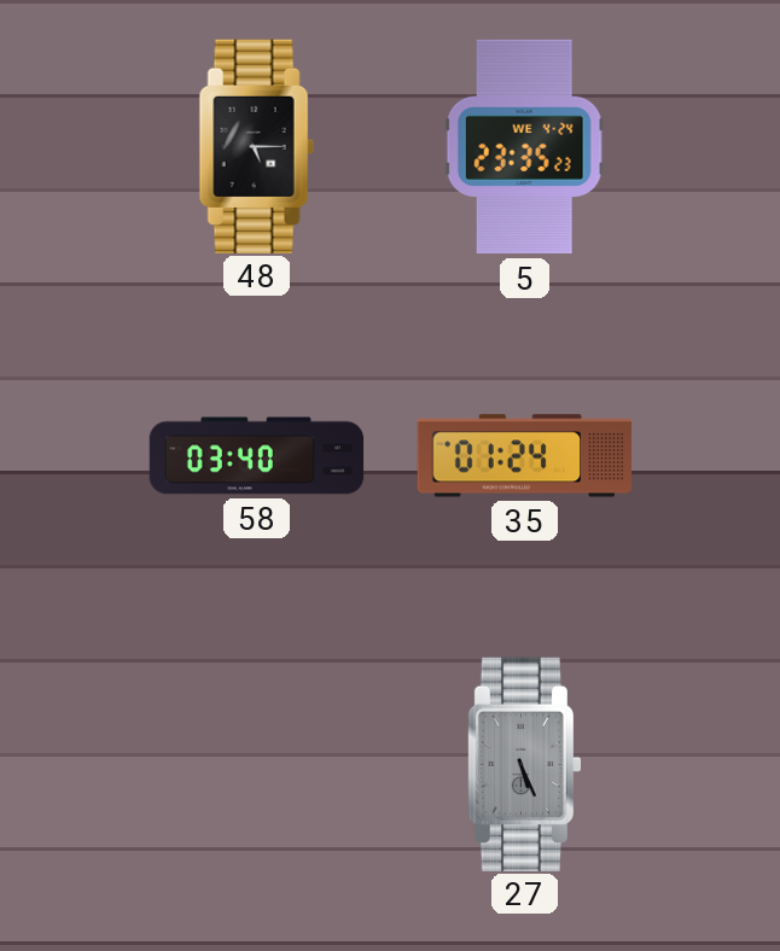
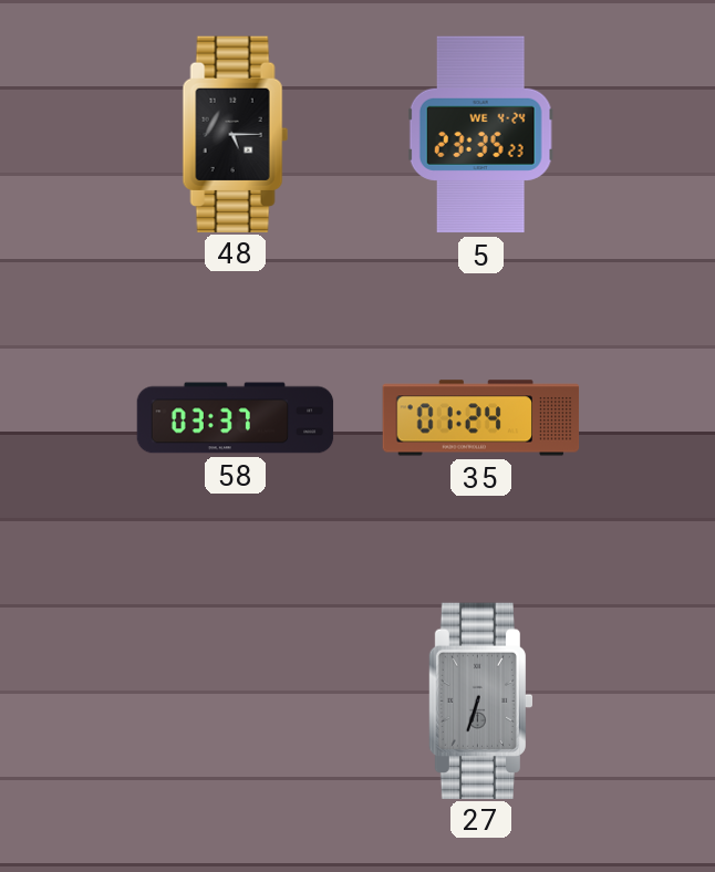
58: 03:40 -> 03:37
27: 5:26 -> 6:33
